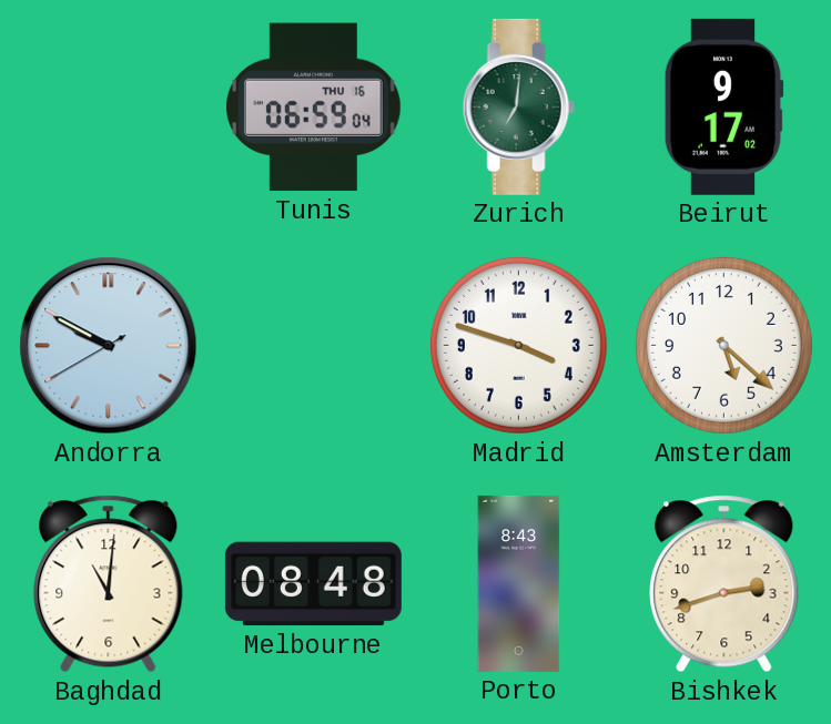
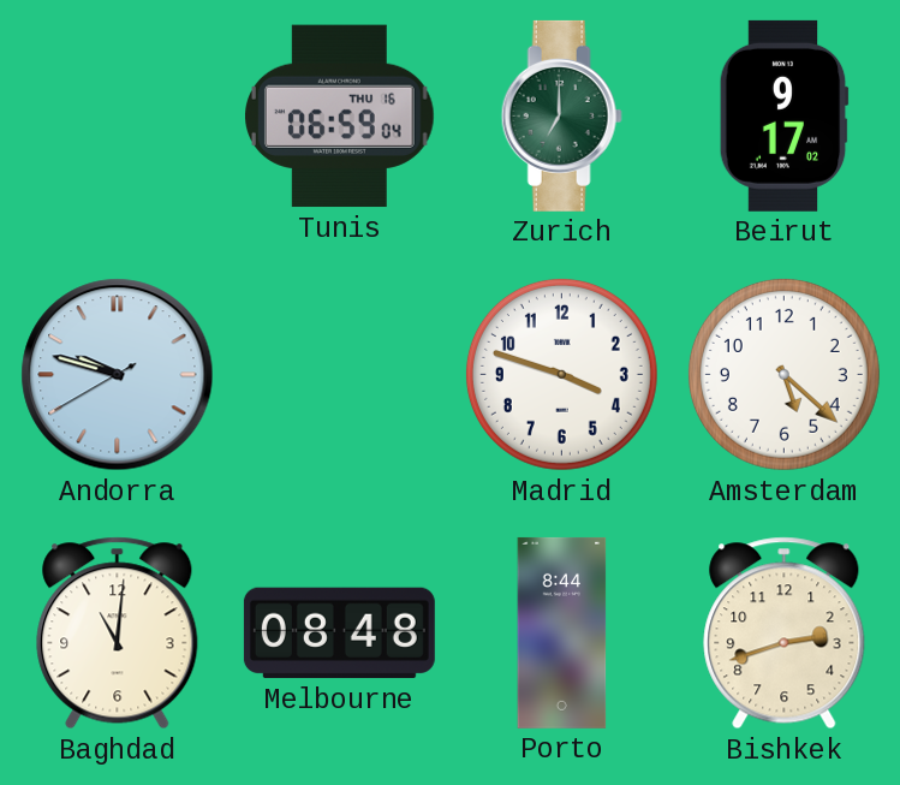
Zurich: 7:01 -> 7:00
Andorra: 9:49 -> 9:47
Porto: 8:43 -> 8:44
